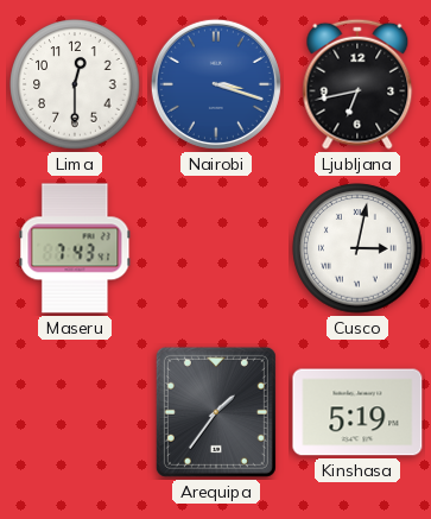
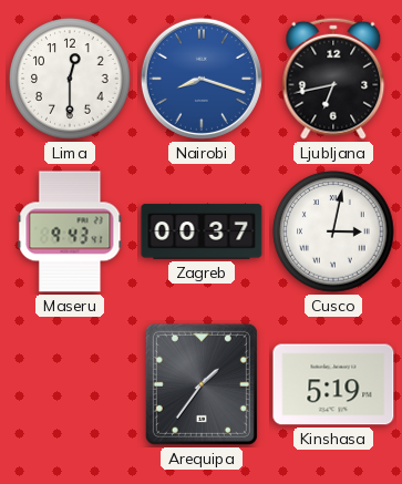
Nairobi: 3:18 -> 8:18
Maseru: 7:43 -> 9:43
Zagreb: none -> 00:37
